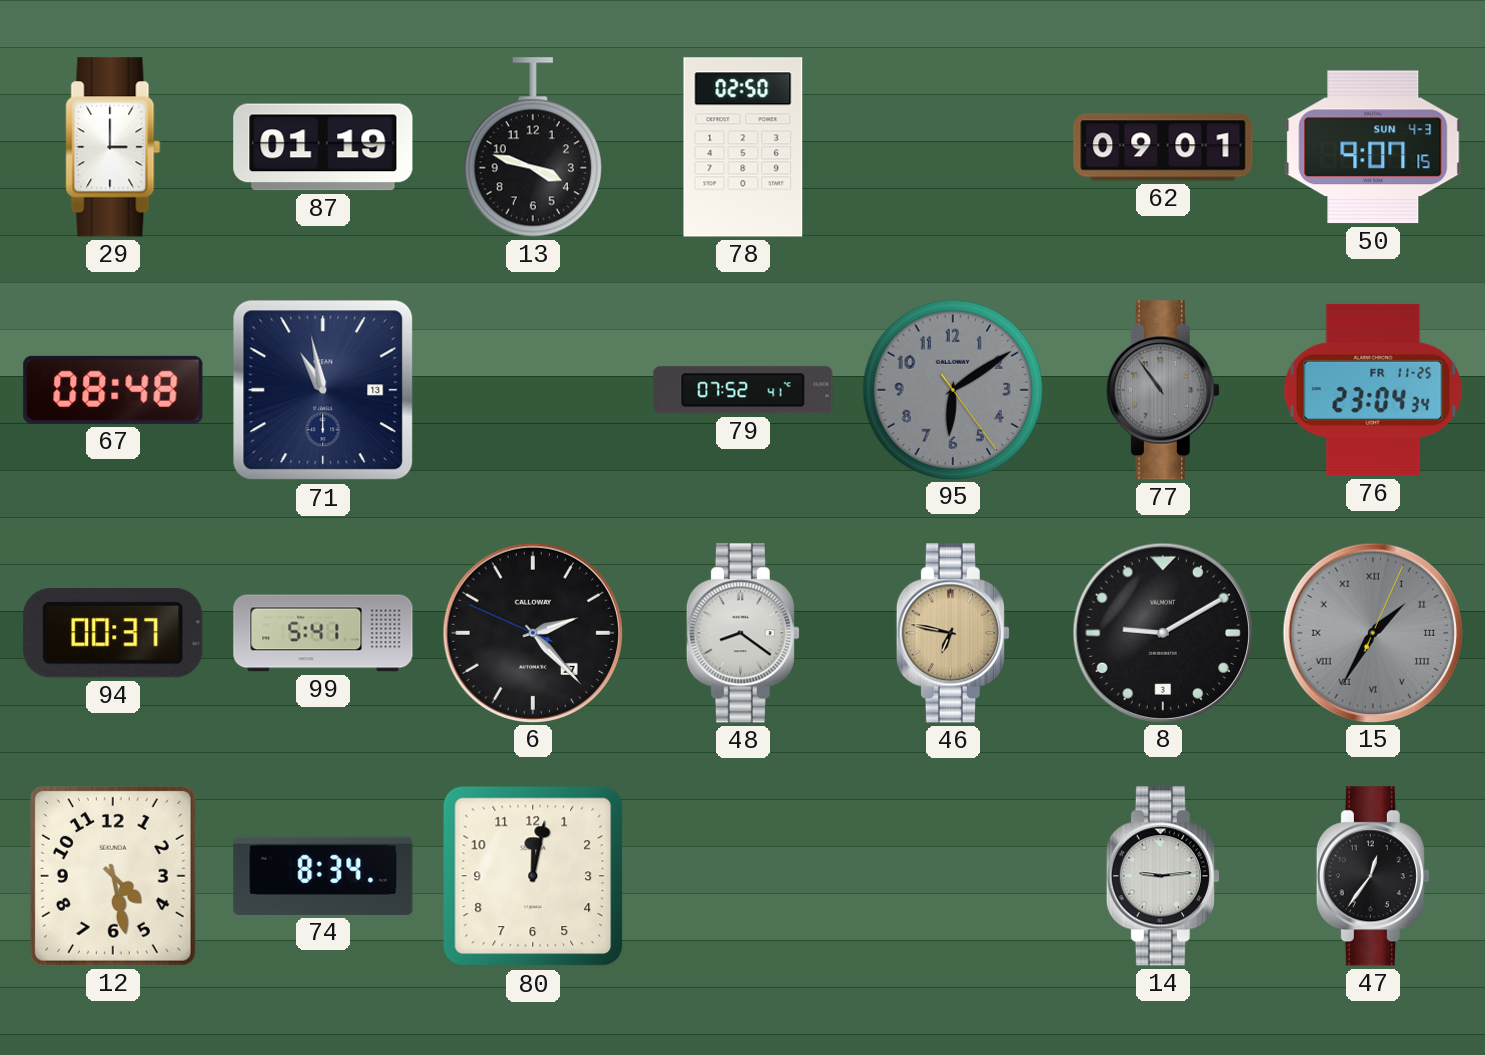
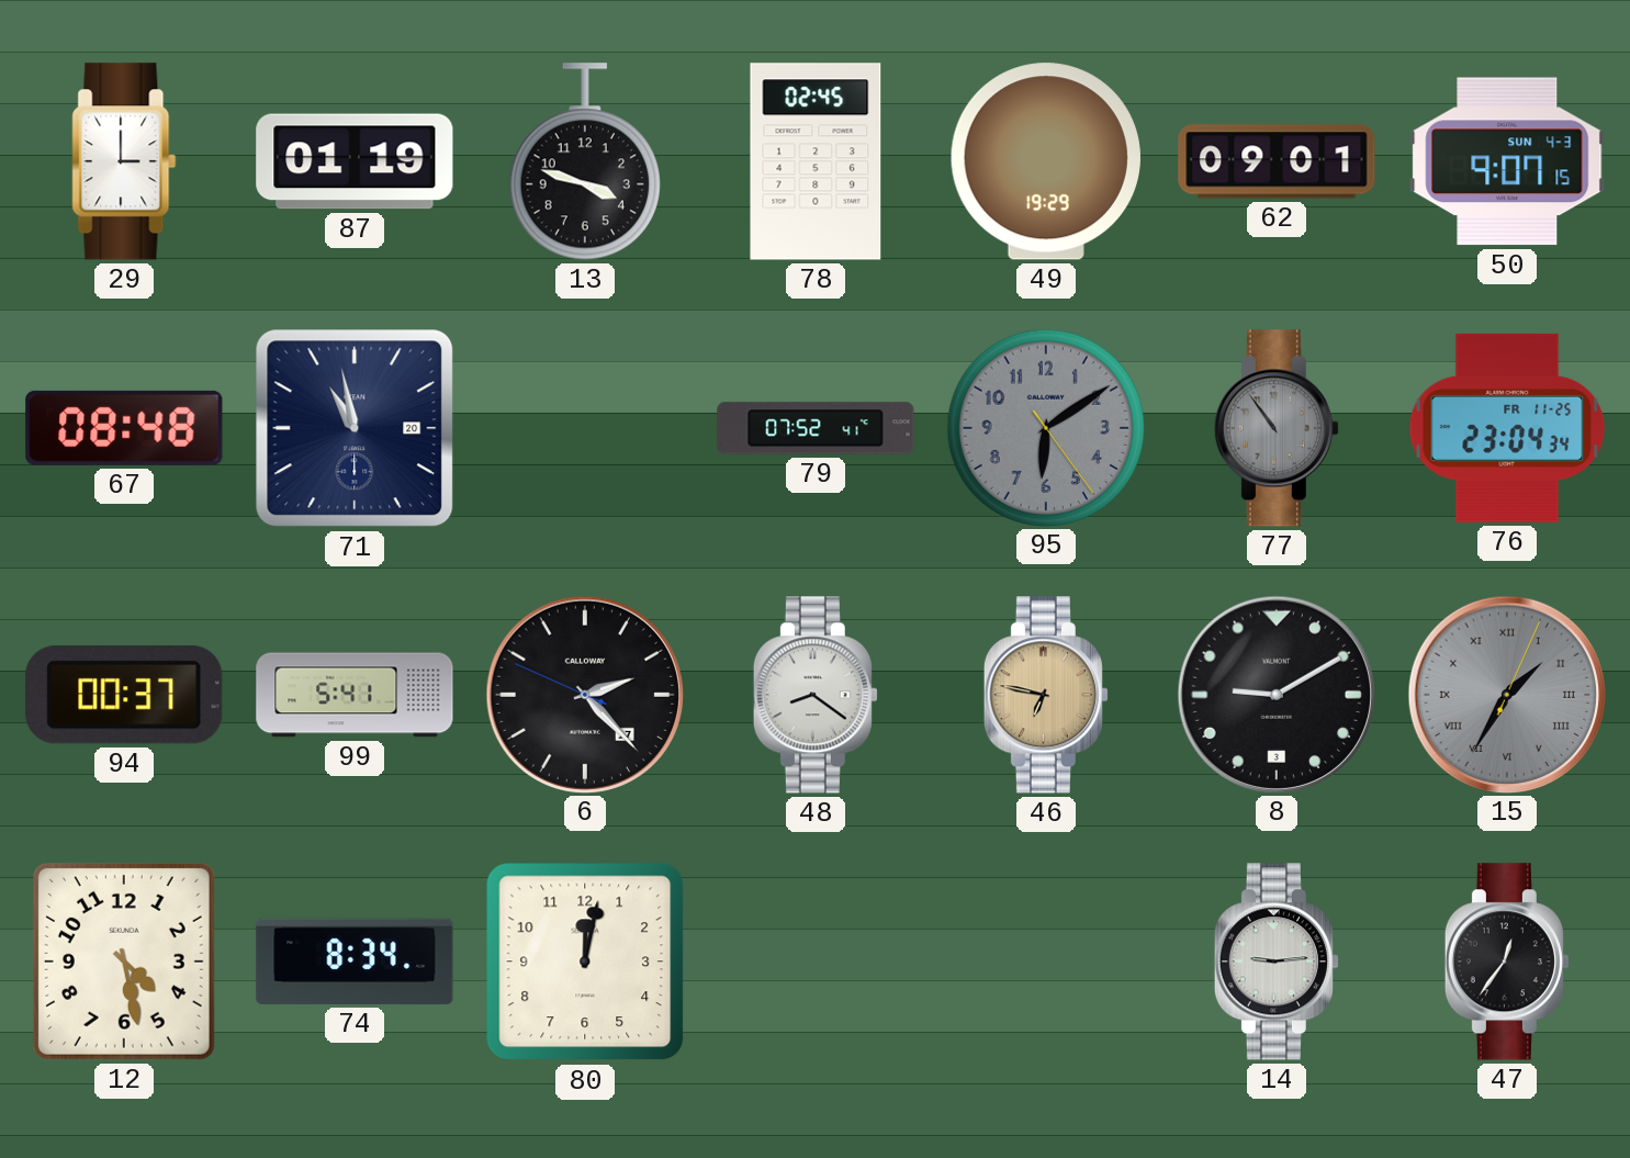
78: 02:50 -> 02:45
49: none -> 19:29
71 date: 13 -> 20
